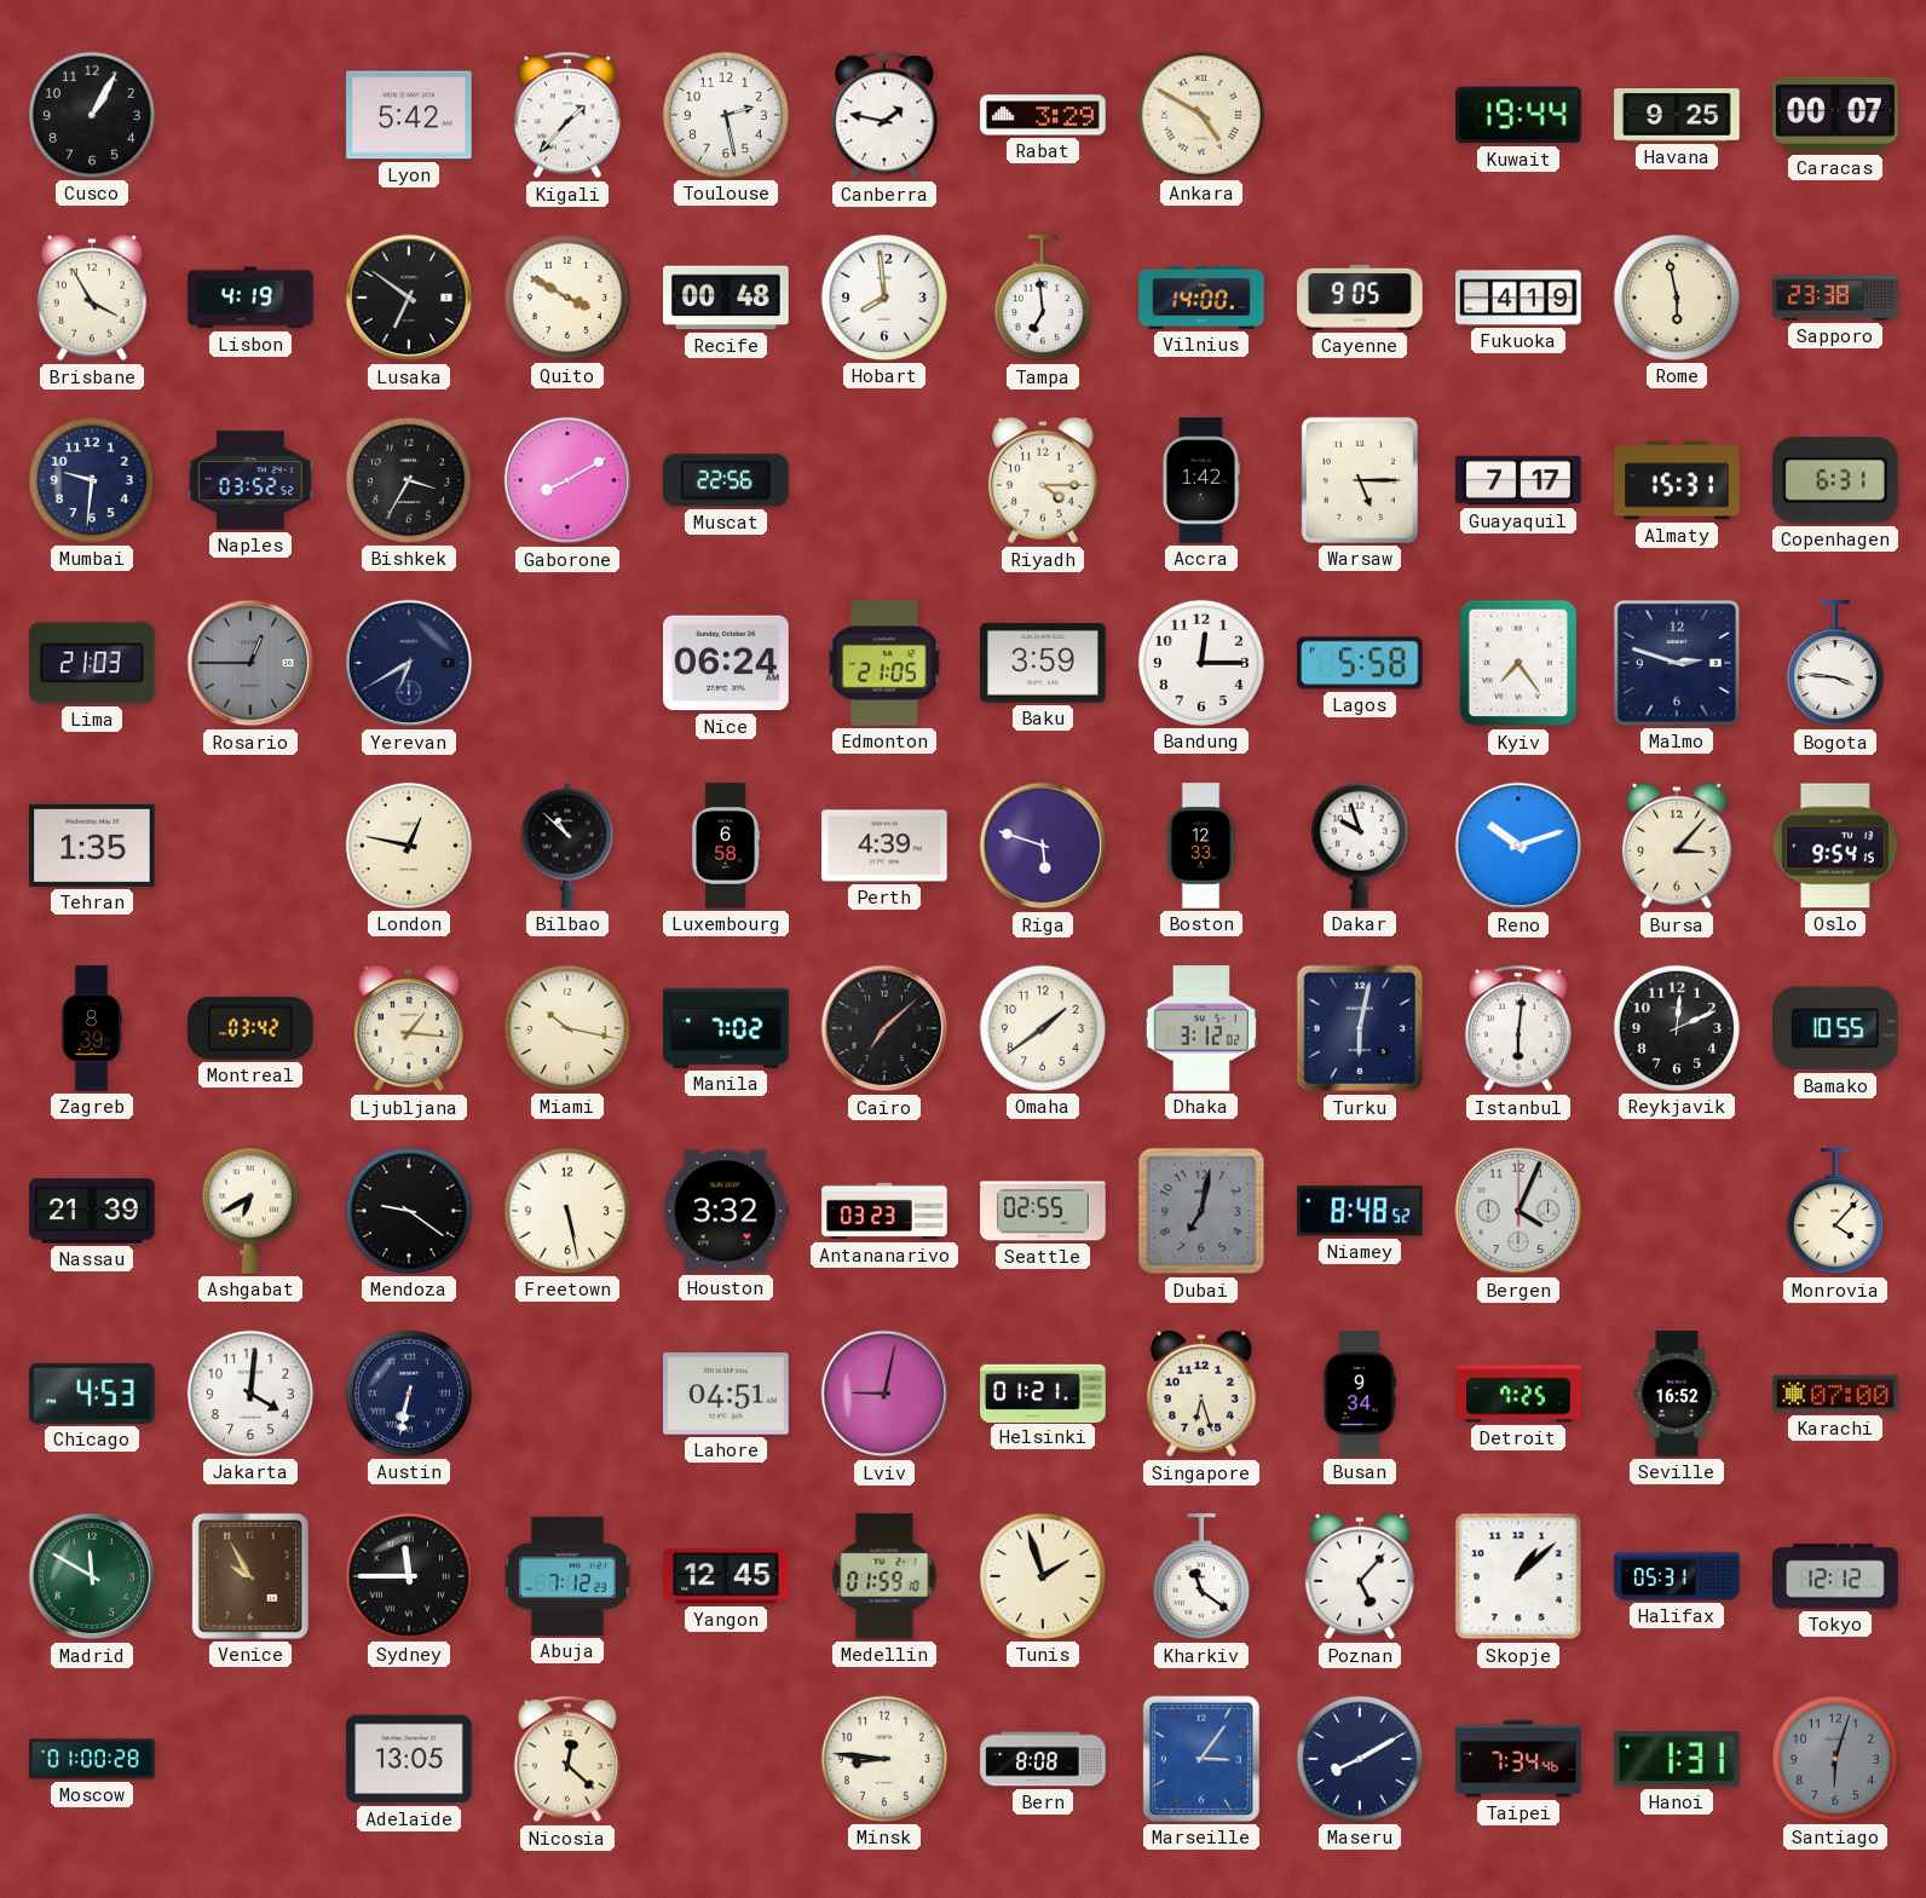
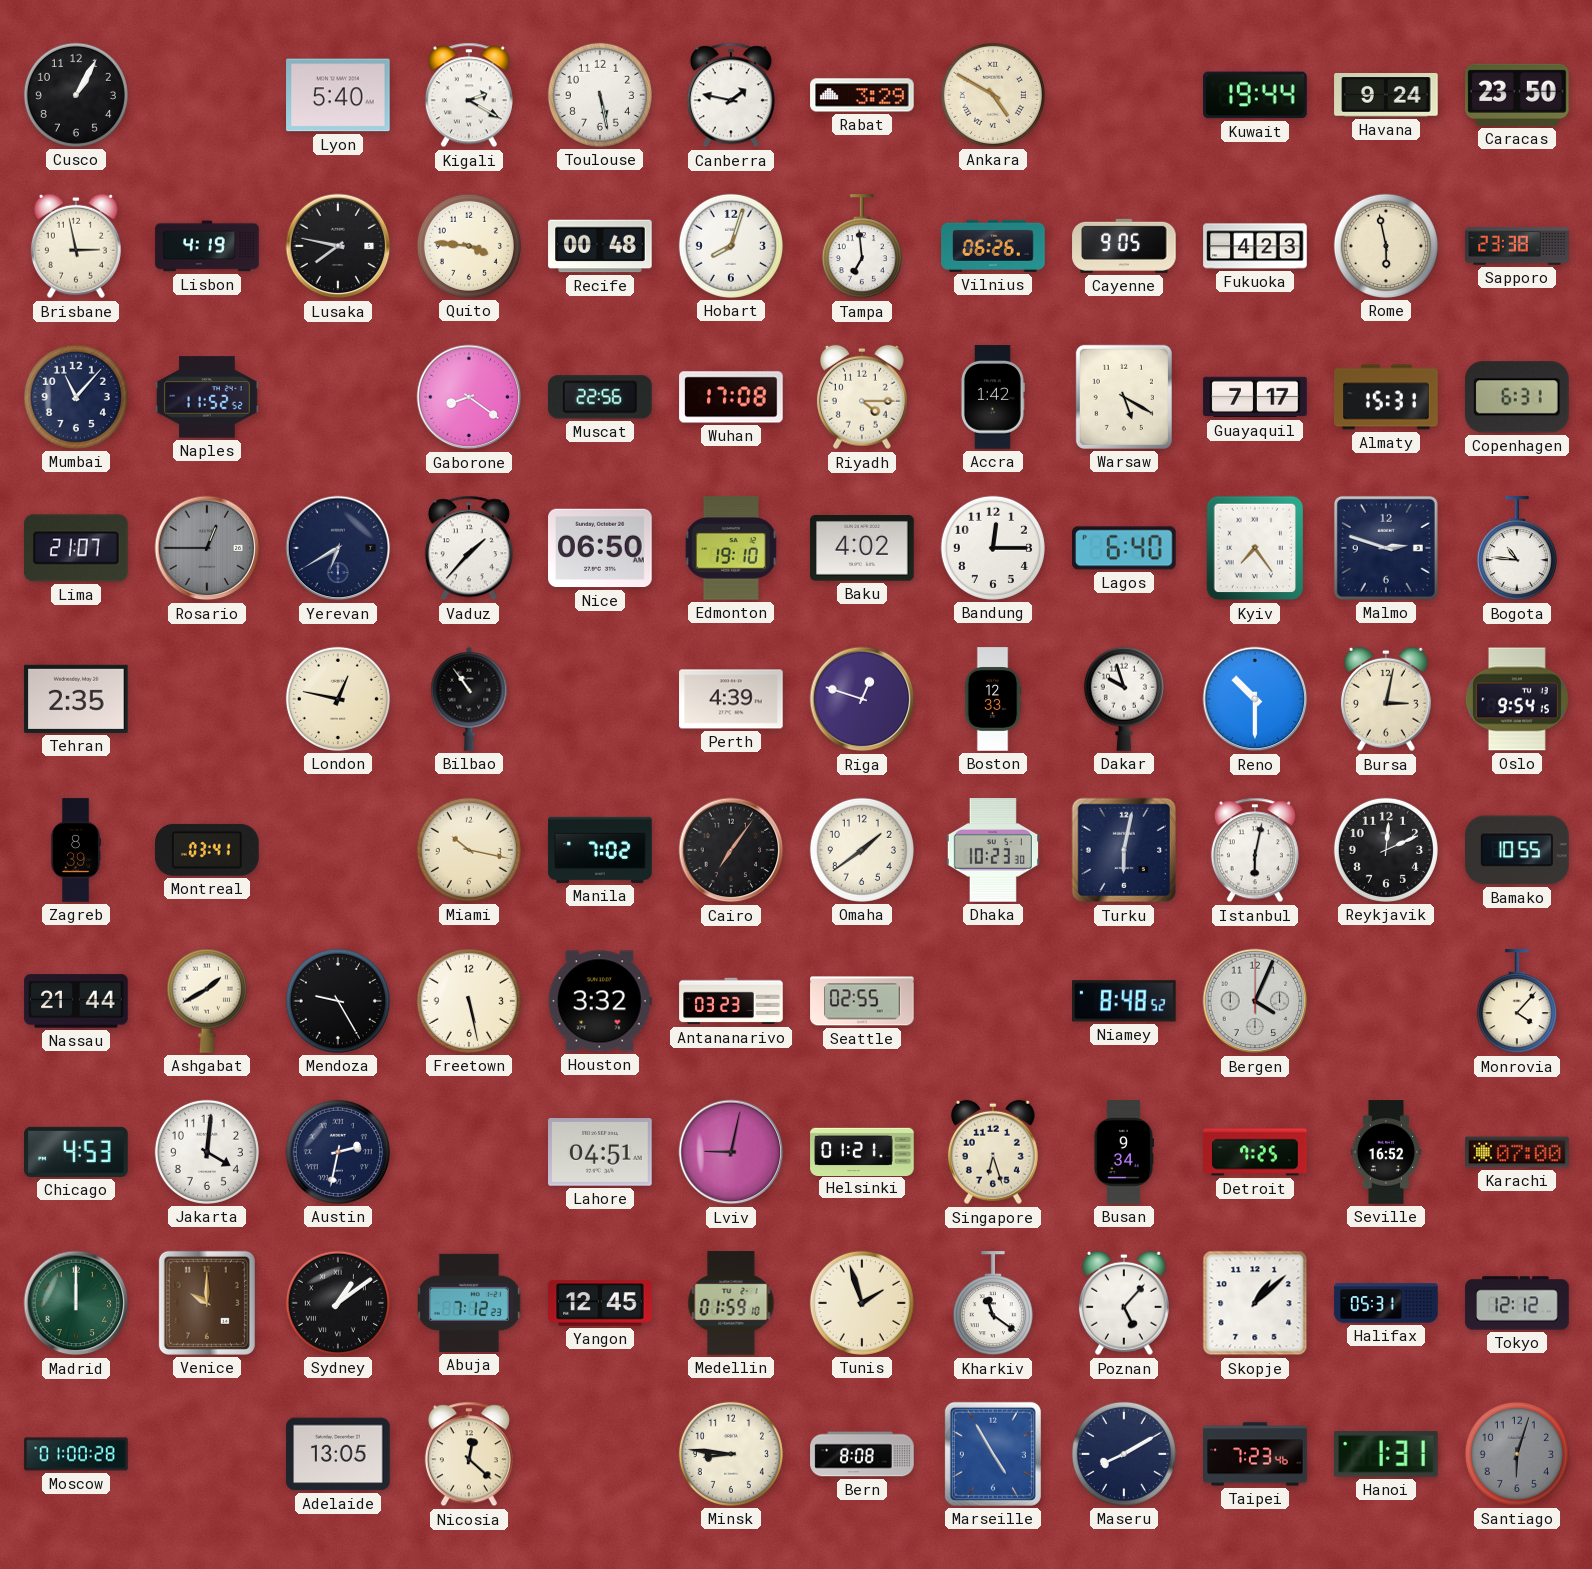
Lyon: 5:42 -> 5:40
Kigali: 1:37 -> 2:20
Toulouse: 2:28 -> 5:28
Havana: 9:25 -> 9:24
Caracas: 00:07 -> 23:50
Brisbane: 3:55 -> 2:58
Lusaka: 6:51 -> 7:47
Quito: 3:50 -> 3:46
Hobart: 7:59 -> 8:03
Vilnius: 14:00 -> 06:26
Fukuoka: 4:19 -> 4:23
Mumbai: 9:31 -> 11:07
Naples: 03:52 -> 11:52
Bishkek: 3:35 -> none
Gaborone: 8:10 -> 8:21
Wuhan: none -> 17:08
Warsaw: 5:15 -> 5:20
Lima: 21:03 -> 21:07
Vaduz: none -> 1:37
Nice: 06:24 -> 06:50
Edmonton: 21:05 -> 19:10
Baku: 3:59 -> 4:02
Lagos: 5:58 -> 6:40
Bogota: 3:46 -> 10:46
Tehran: 1:35 -> 2:35
Bilbao: 10:52 -> 10:54
Luxembourg: 6:58 -> none
Riga: 5:48 -> 12:48
Reno: 10:12 -> 10:30
Bursa: 3:07 -> 3:02
Montreal: 03:42 -> 03:41
Ljubljana: 1:16 -> none
Cairo: 7:08 -> 7:06
Dhaka: 3:12 -> 10:23
Istanbul: 6:01 -> 6:02
Nassau: 21:39 -> 21:44
Ashgabat: 6:40 -> 1:40
Mendoza: 9:21 -> 9:25
Dubai: 7:02 -> none
Austin: 6:32 -> 2:32
Madrid: 11:50 -> 12:00
Venice: 9:55 -> 10:00
Sydney: 11:45 -> 1:09
Marseille: 3:06 -> 4:55
Taipei: 7:34 -> 7:23
